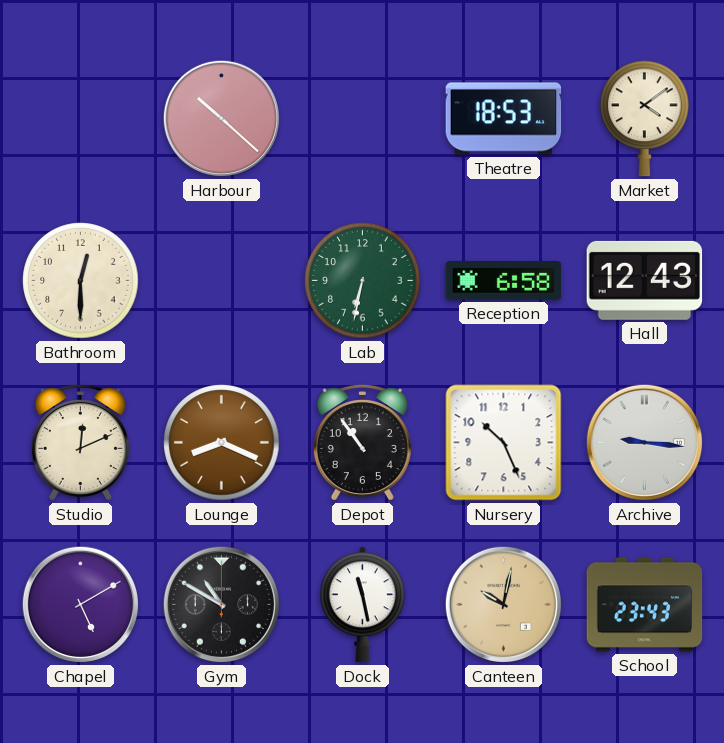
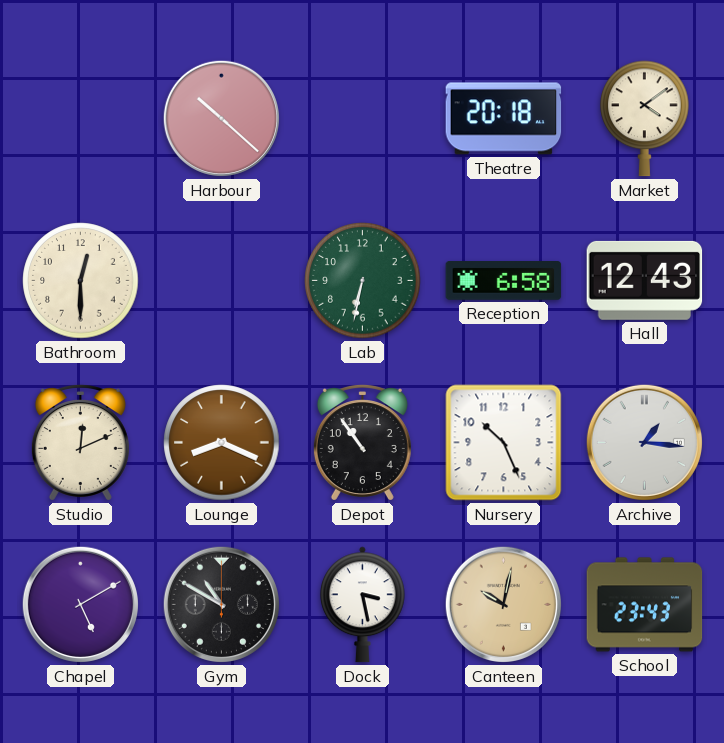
Theatre: 18:53 -> 20:18
Archive: 9:16 -> 1:16
Dock: 11:28 -> 3:28
